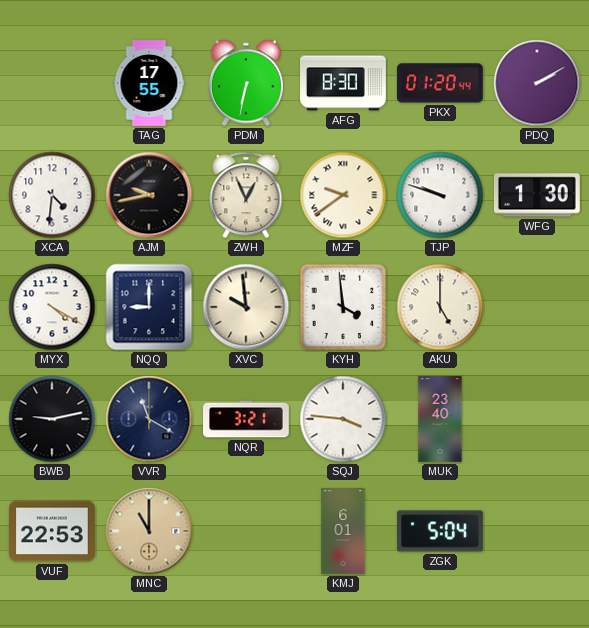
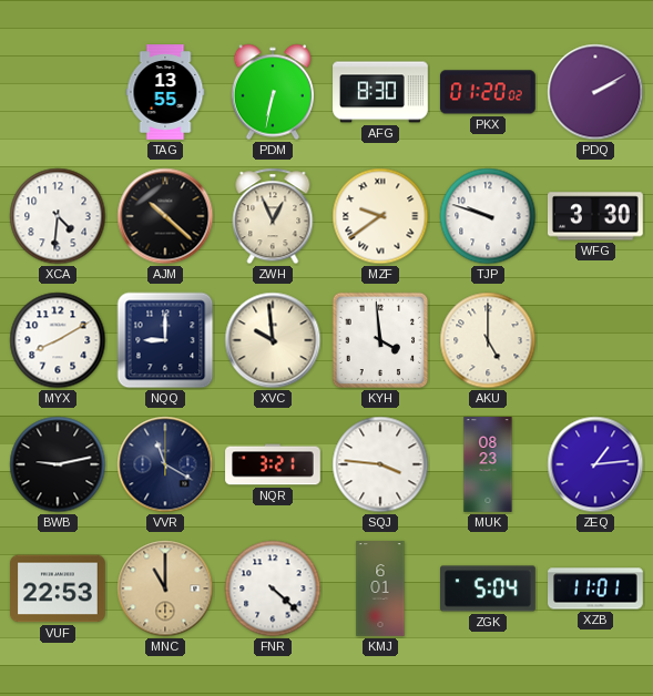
TAG: 17:55 -> 13:55
PKX: 01:20:44 -> 01:20:02
AJM: 9:43 -> 10:22
WFG: 1:30 -> 3:30
MYX: 4:20 -> 8:10
MUK: 23:40 -> 08:23
ZEQ: none -> 1:14
FNR: none -> 4:22
XZB: none -> 11:01
